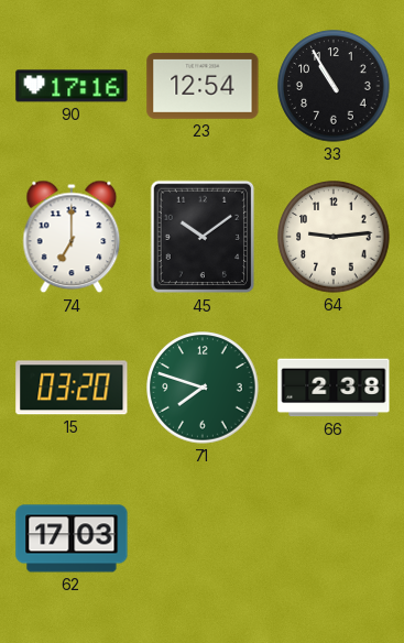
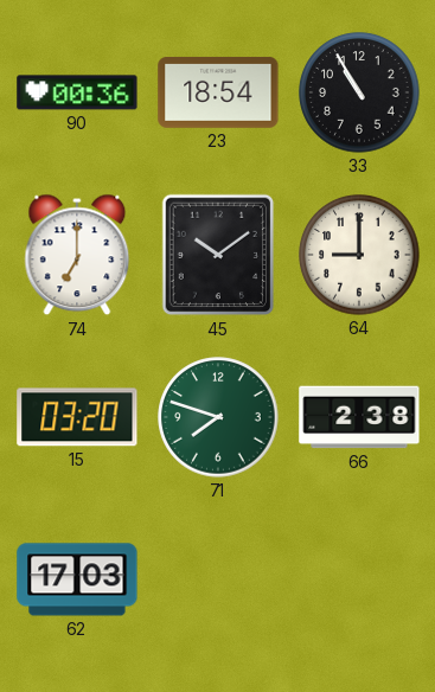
90: 17:16 -> 00:36
23: 12:54 -> 18:54
64: 9:14 -> 9:00
